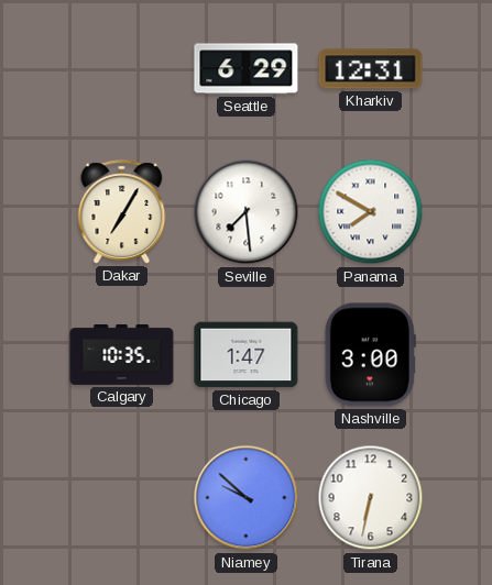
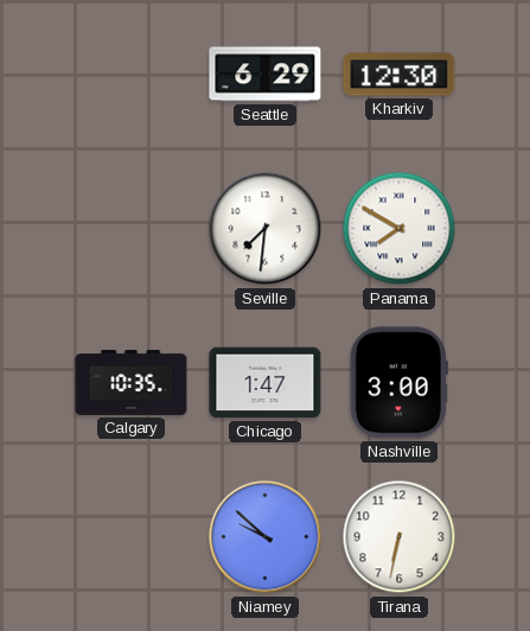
Kharkiv: 12:31 -> 12:30
Dakar: 7:05 -> none
Seville: 7:29 -> 7:31
